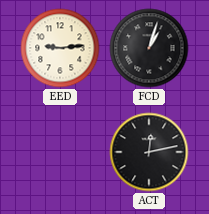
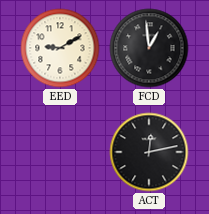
EED: 9:14 -> 9:10
FCD: 1:03 -> 12:59
